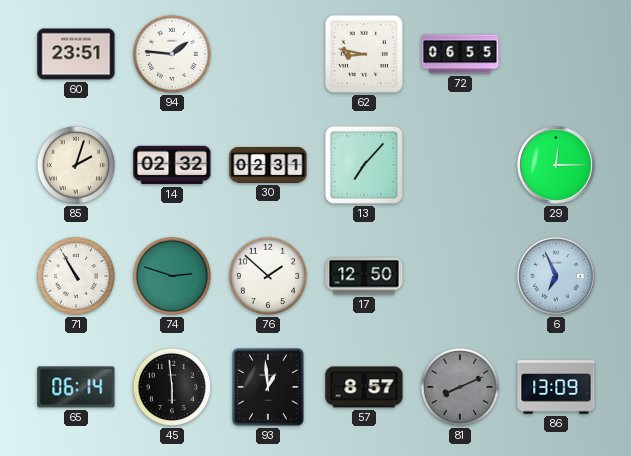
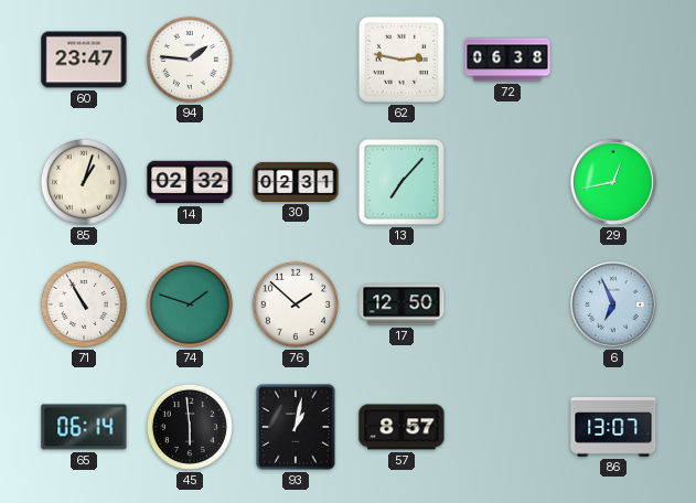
60: 23:51 -> 23:47
62: 8:47 -> 2:47
72: 06:55 -> 06:38
85: 2:03 -> 1:03
29: 12:15 -> 12:43
74: 2:48 -> 1:48
93: 12:59 -> 1:02
81: 8:11 -> none
86: 13:09 -> 13:07
